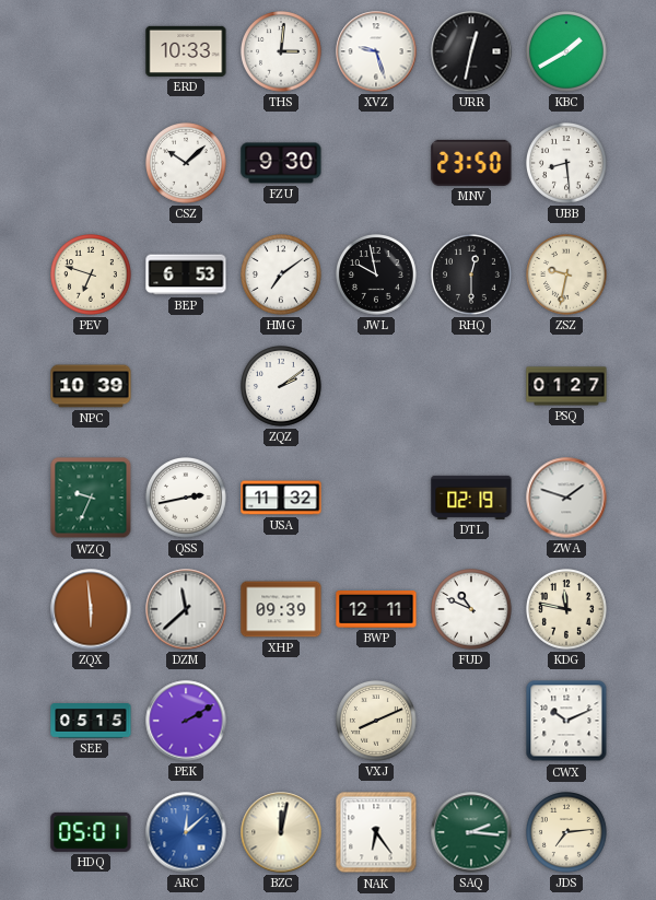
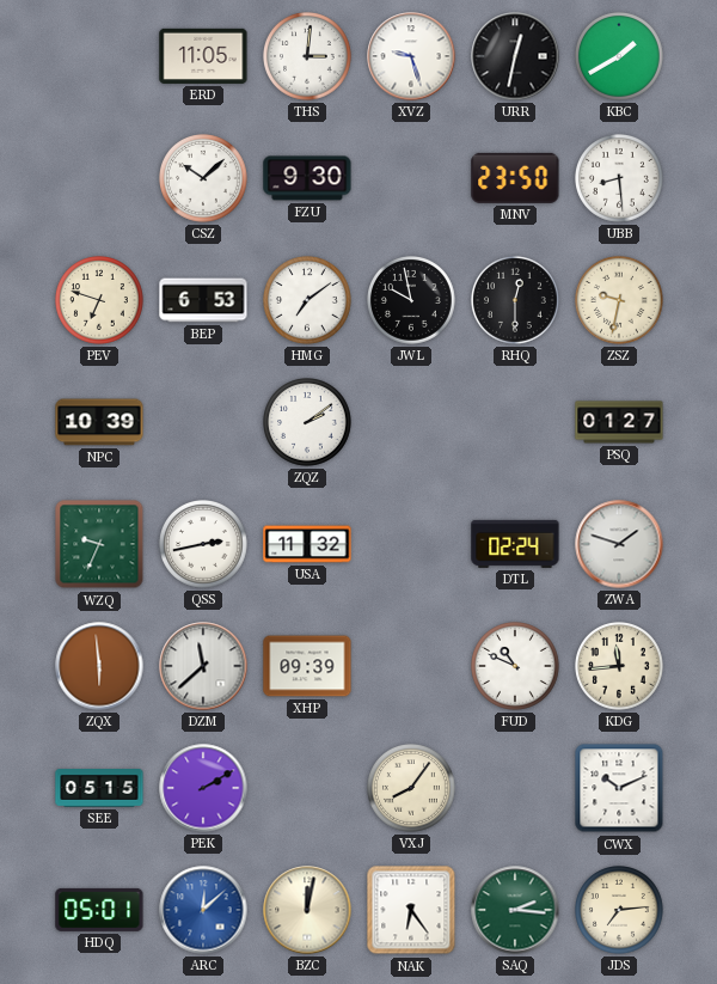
ERD: 10:33 -> 11:05
DTL: 02:19 -> 02:24
BWP: 12:11 -> none
KDG: 11:47 -> 11:44
VXJ: 8:11 -> 8:06
